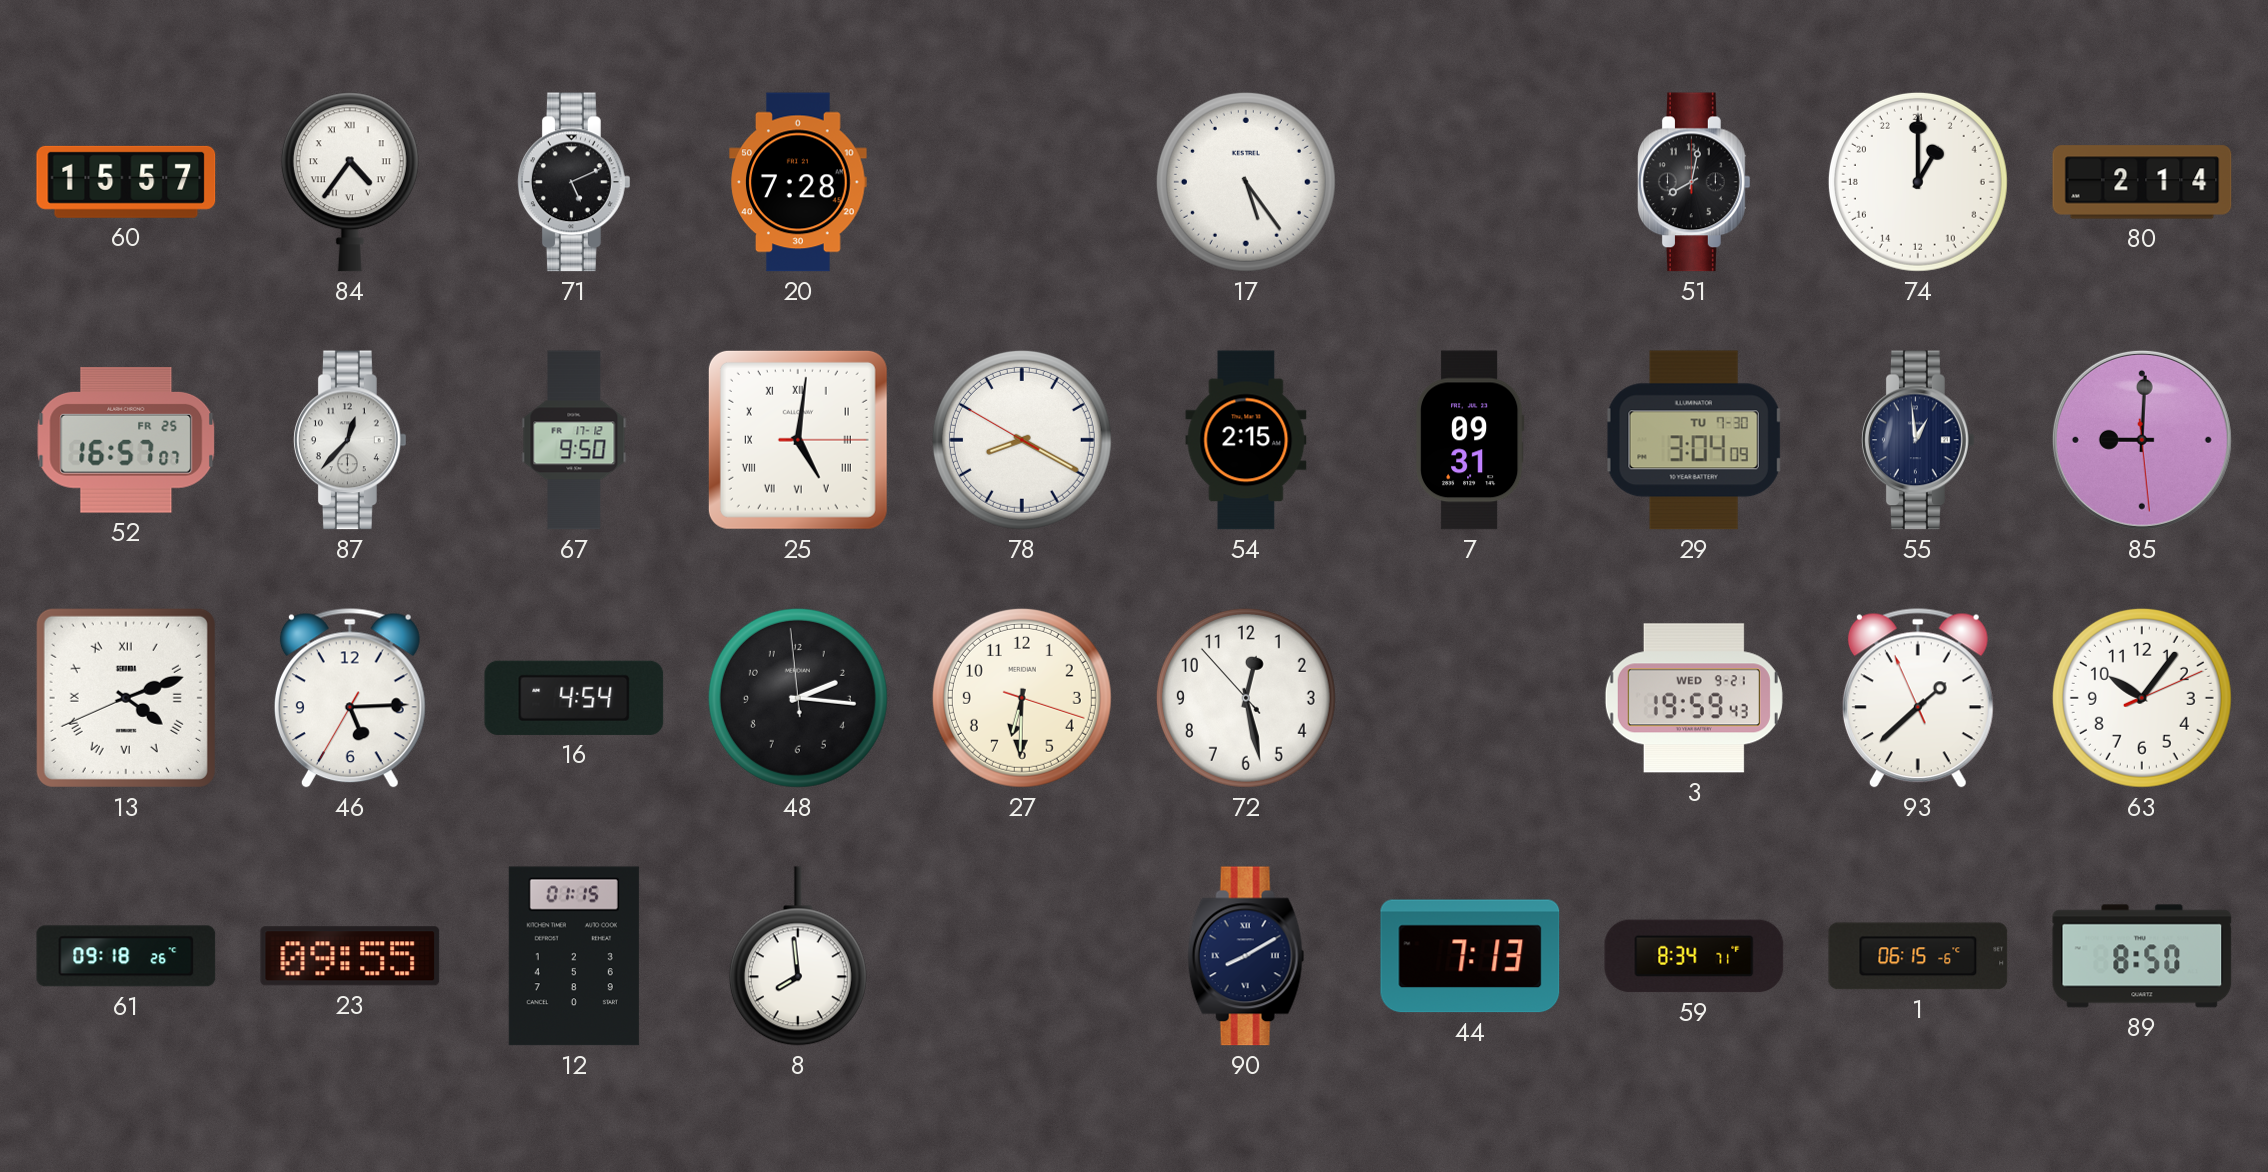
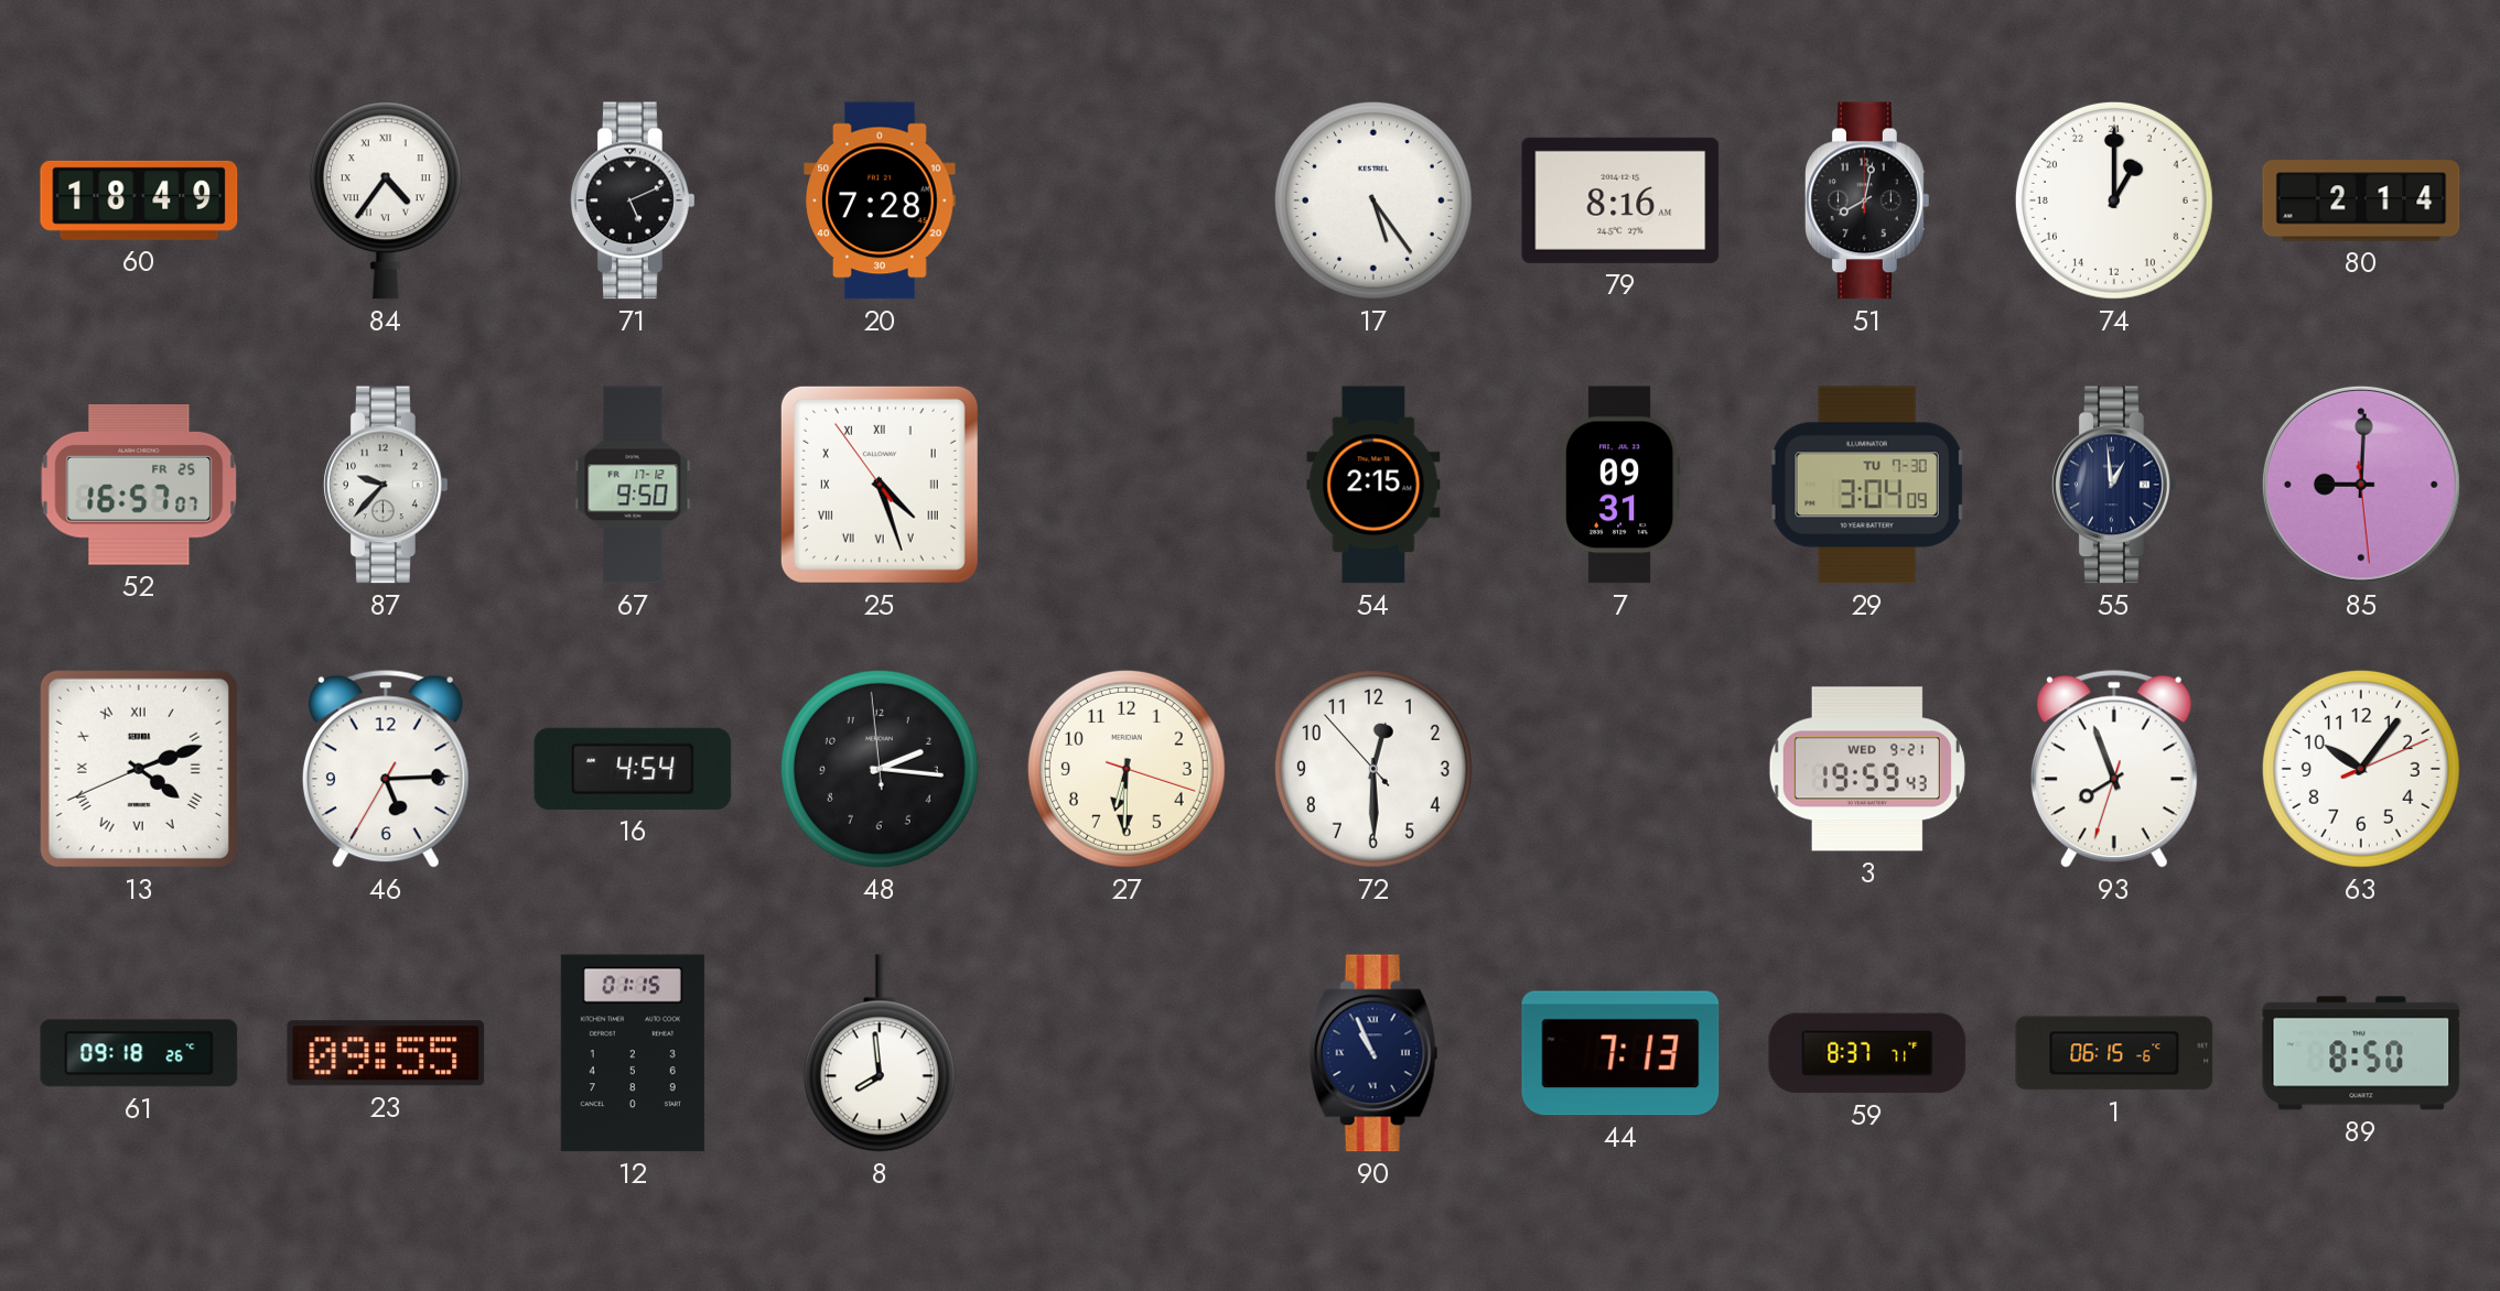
60: 15:57 -> 18:49
79: none -> 8:16
87: 12:37 -> 9:37
25: 5:01 -> 4:26
78: 8:19 -> none
72: 12:27 -> 12:29
93: 1:37 -> 7:56
90: 8:10 -> 10:56
59: 8:34 -> 8:37
